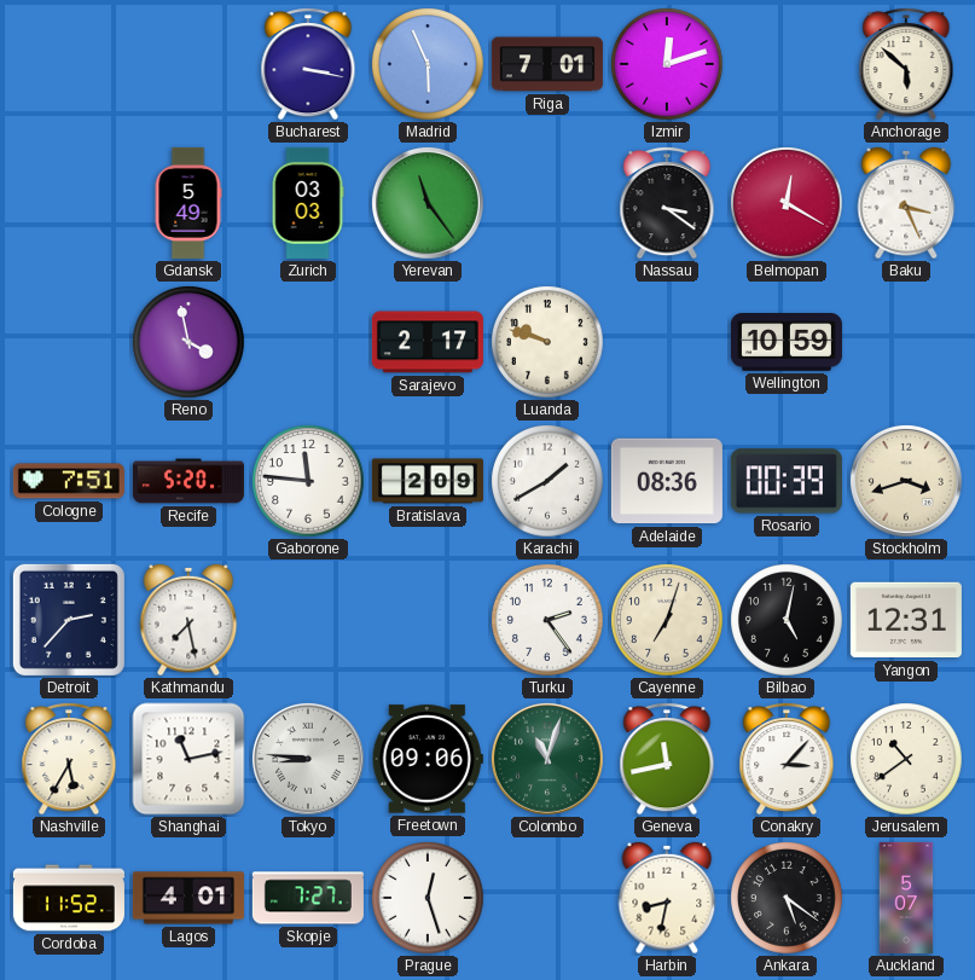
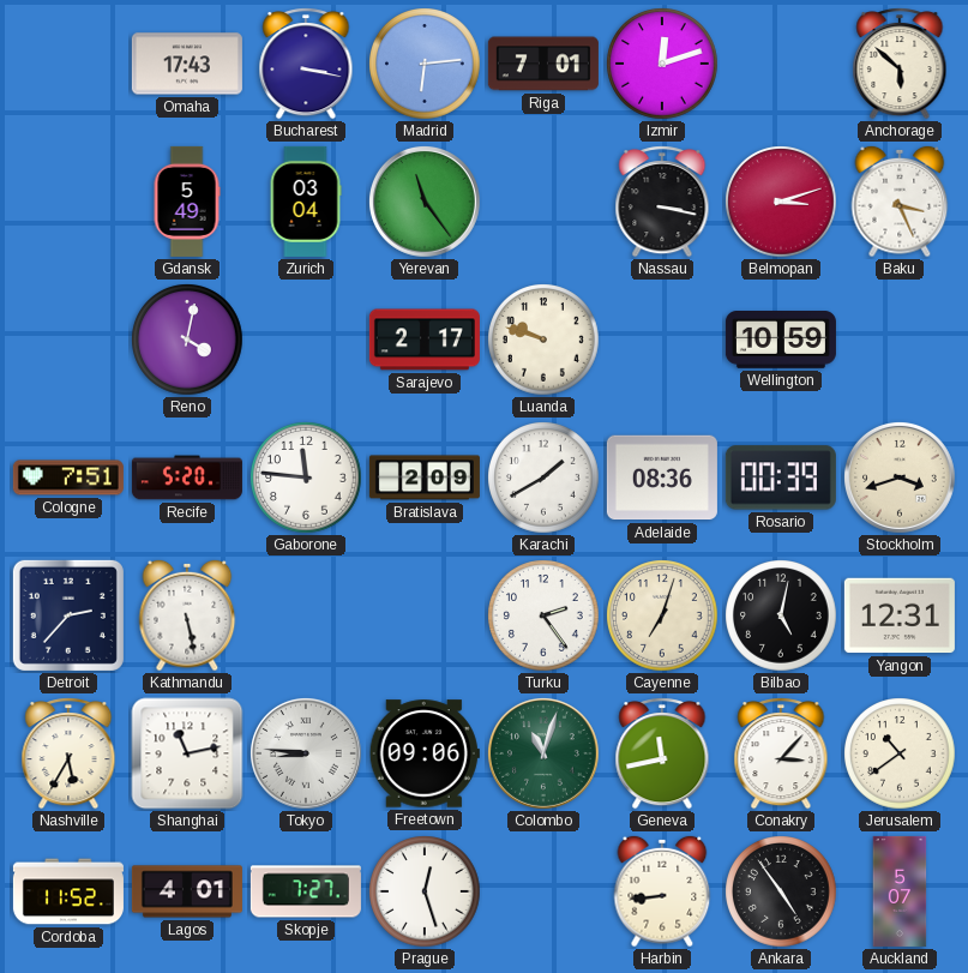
Omaha: none -> 17:43
Madrid: 5:56 -> 6:14
Zurich: 03:03 -> 03:04
Nassau: 3:21 -> 3:17
Belmopan: 12:20 -> 3:12
Reno: 3:58 -> 4:02
Kathmandu: 7:28 -> 5:28
Harbin: 8:32 -> 8:44
Ankara: 5:21 -> 4:54
